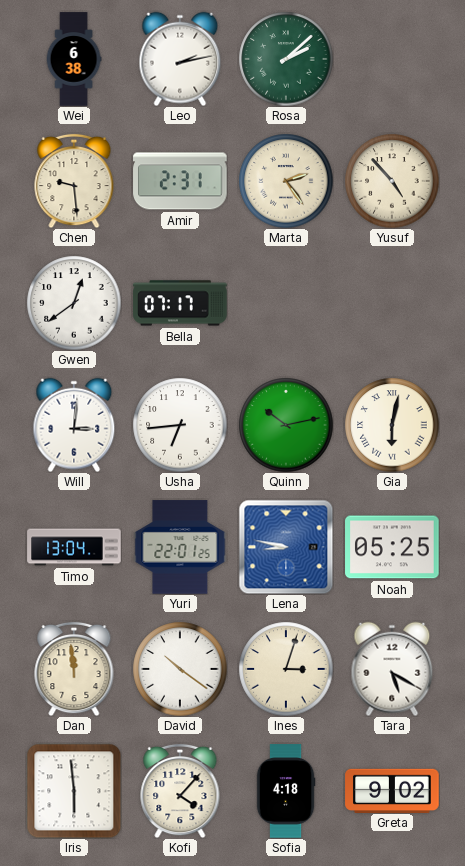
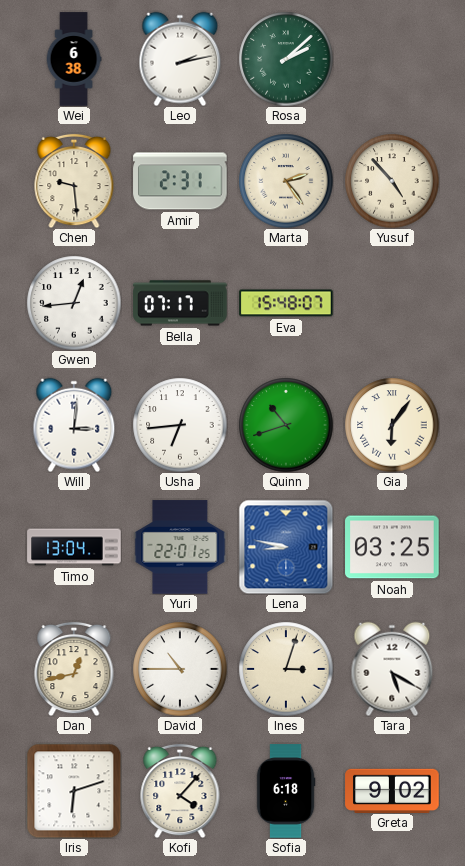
Gwen: 12:39 -> 12:44
Eva: none -> 15:48
Quinn: 10:13 -> 10:42
Gia: 6:02 -> 6:06
Noah: 05:25 -> 03:25
Dan: 11:59 -> 12:43
David: 10:21 -> 10:45
Iris: 5:59 -> 6:12
Sofia: 4:18 -> 6:18
